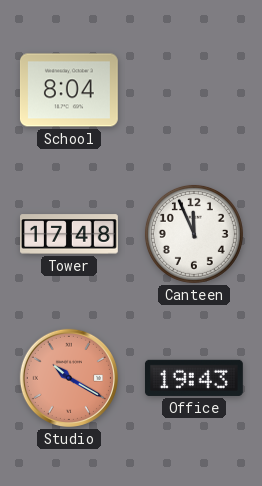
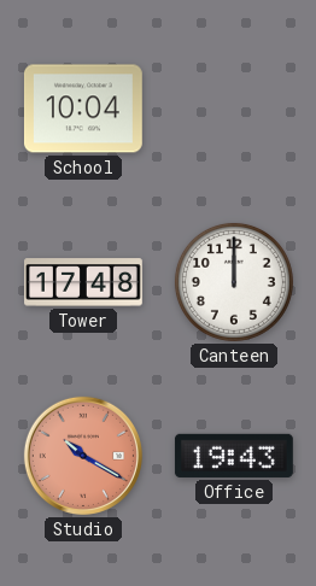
School: 8:04 -> 10:04
Canteen: 11:56 -> 12:00
